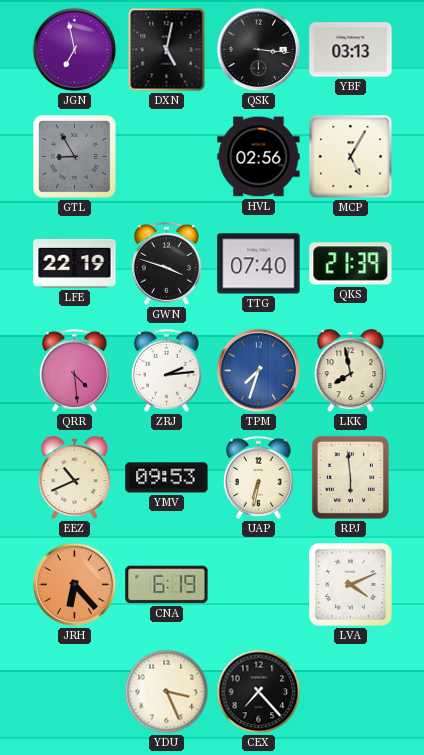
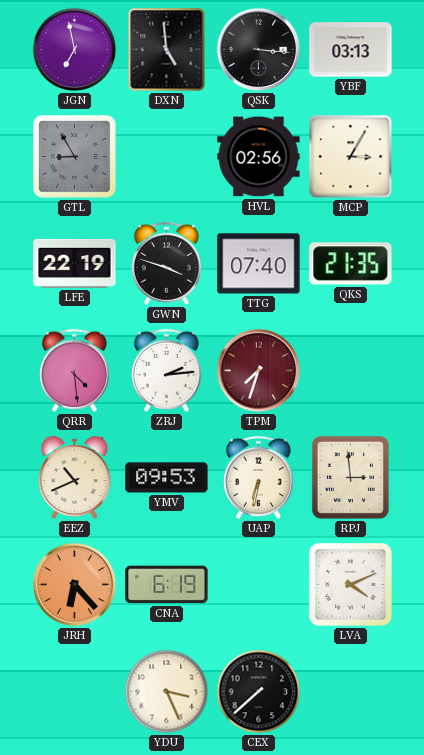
DXN: 5:02 -> 4:59
MCP: 5:05 -> 3:05
QKS: 21:39 -> 21:35
TPM dial: blue -> burgundy
LKK: 7:58 -> none
RPJ: 5:59 -> 2:59
CEX: 7:23 -> 7:38
